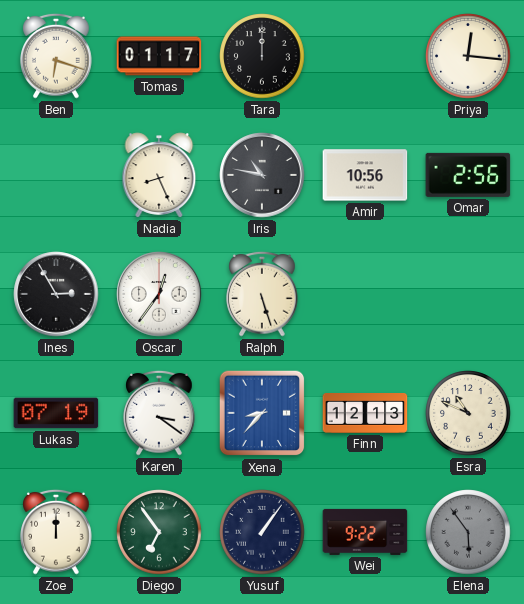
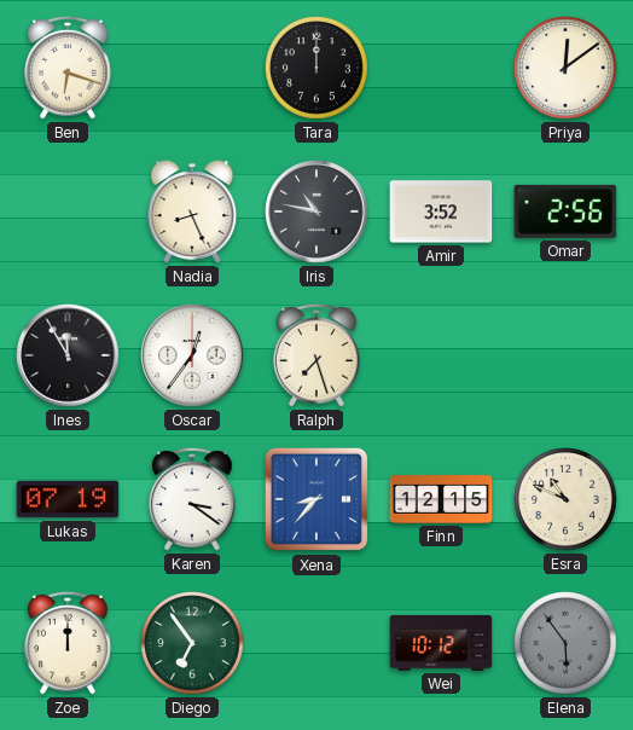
Tomas: 01:17 -> none
Priya: 12:16 -> 12:09
Amir: 10:56 -> 3:52
Ines: 2:55 -> 11:55
Ralph: 5:27 -> 7:27
Finn: 12:13 -> 12:15
Yusuf: 1:06 -> none
Wei: 9:22 -> 10:12
